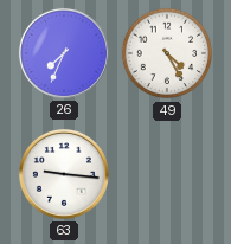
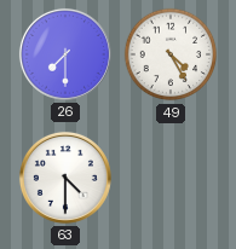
26: 7:34 -> 7:30
63: 9:16 -> 4:30
